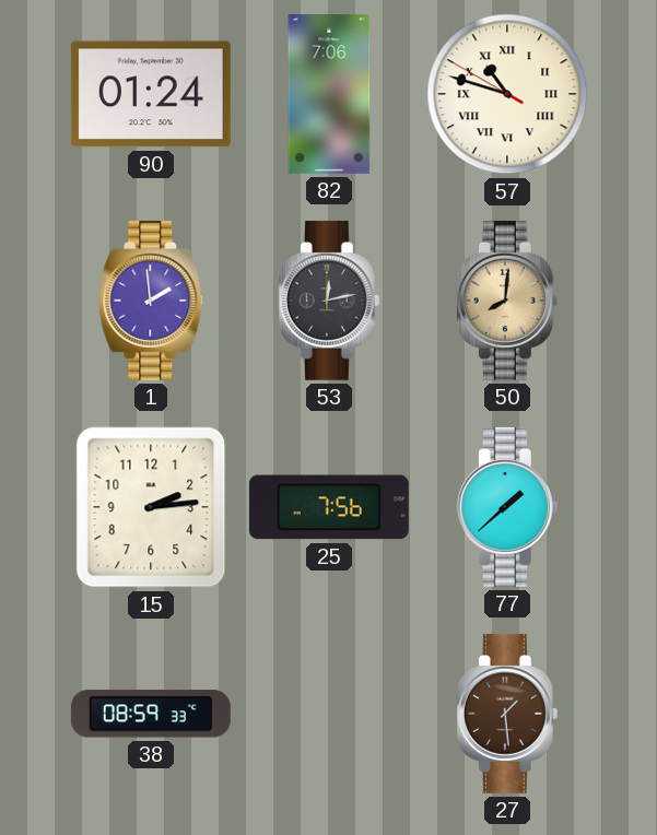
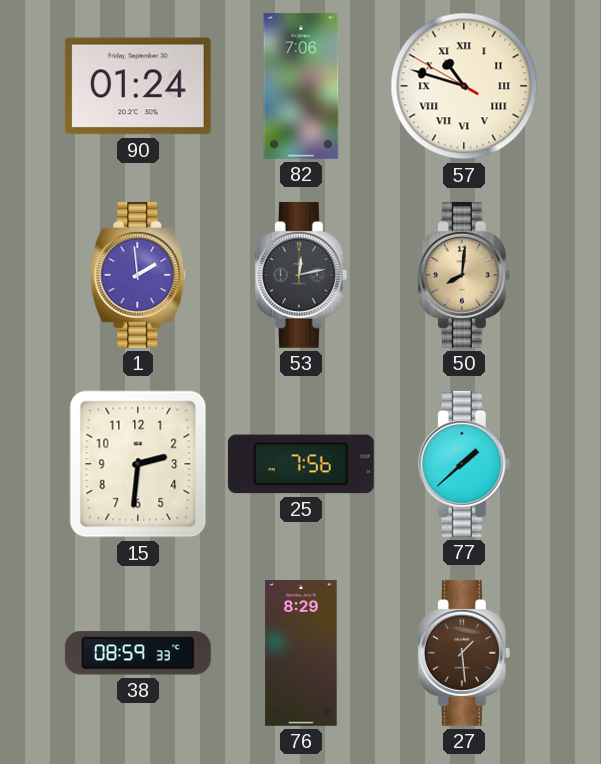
15: 2:14 -> 2:31
76: none -> 8:29
